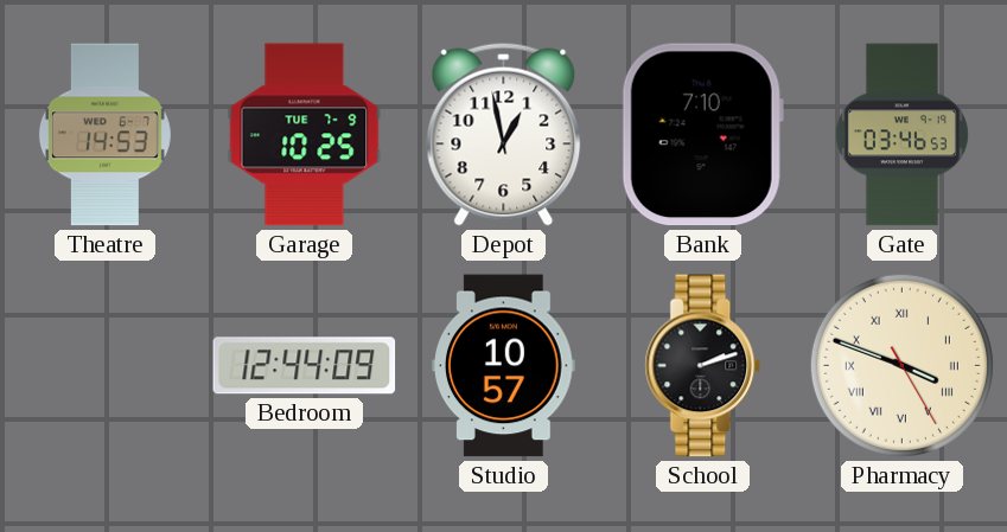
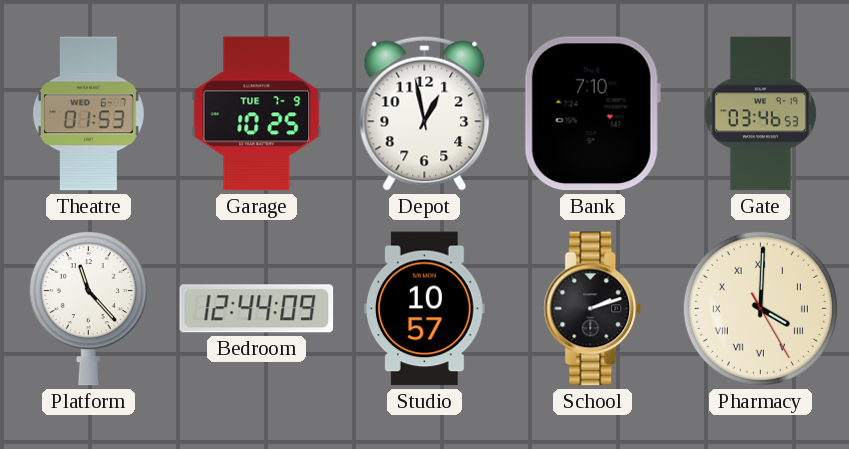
Theatre: 14:53 -> 01:53
Platform: none -> 11:23
Pharmacy: 3:48 -> 4:00
